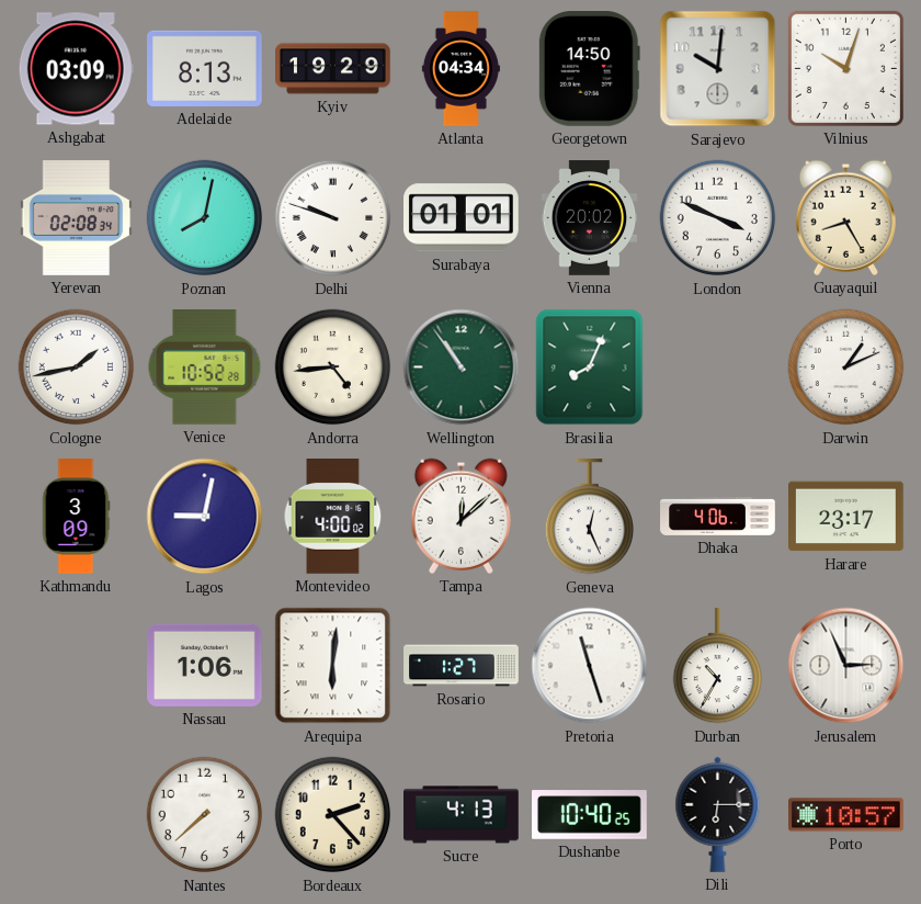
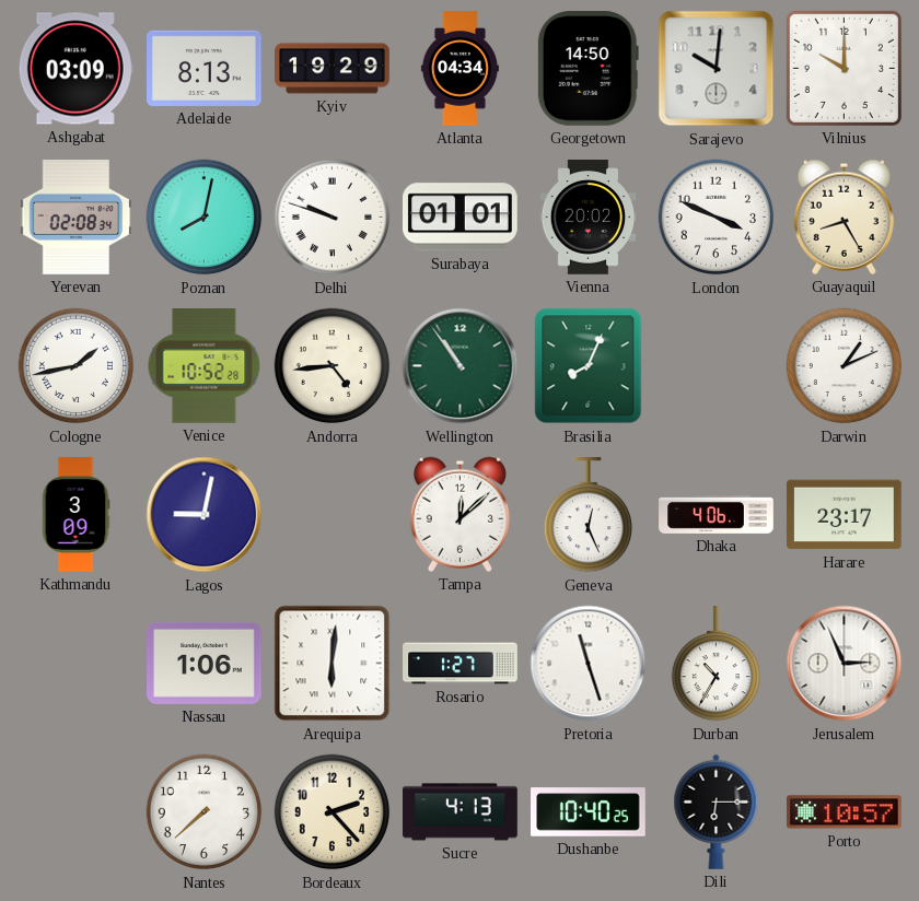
Vilnius: 10:03 -> 10:00
Montevideo: 4:00 -> none
